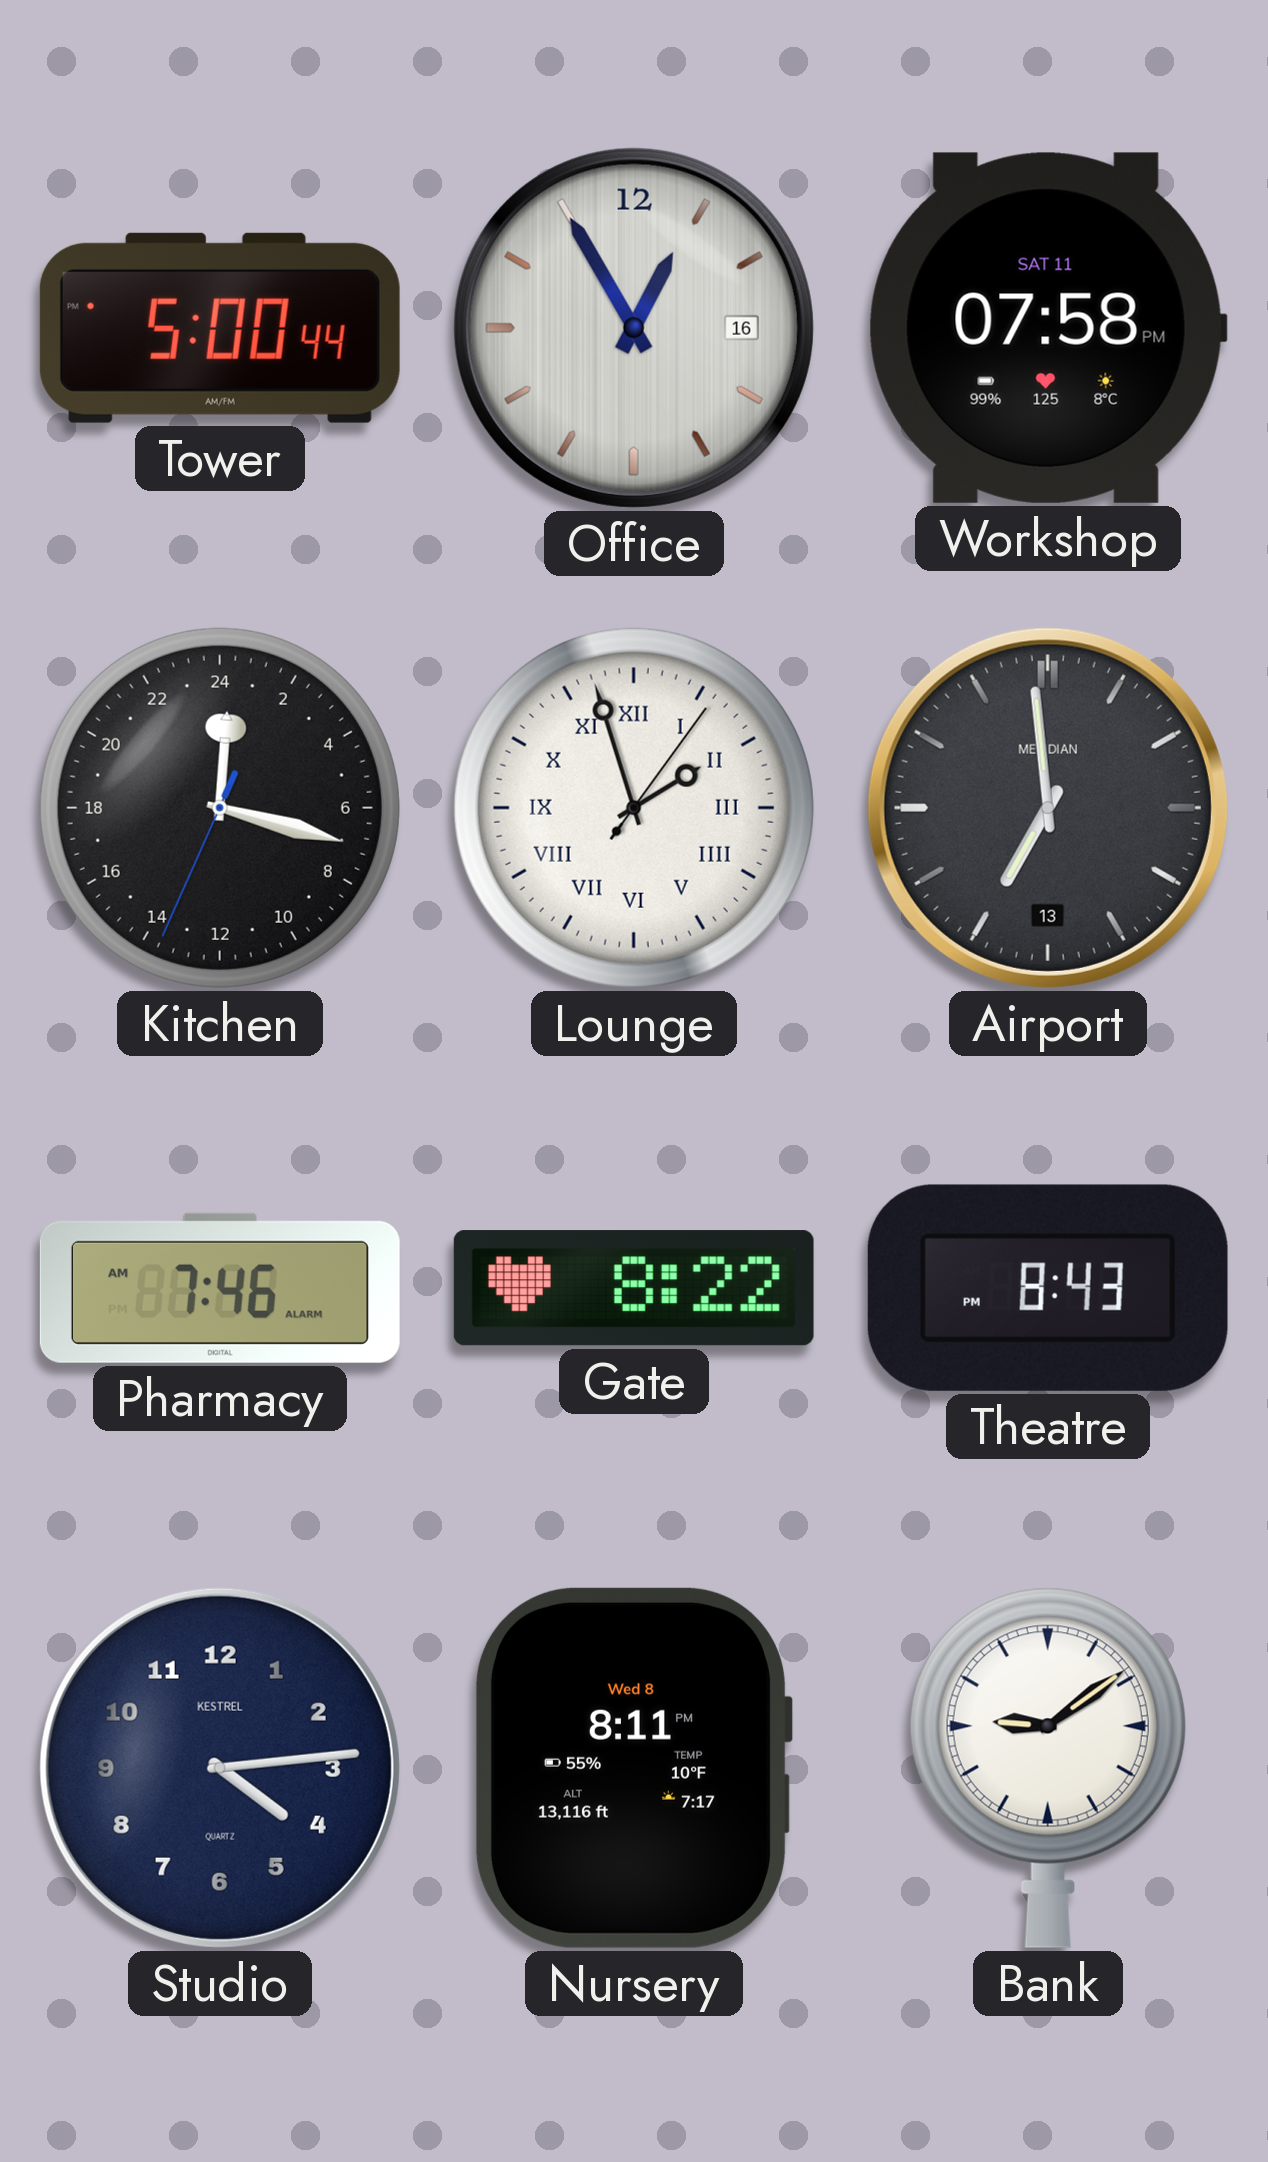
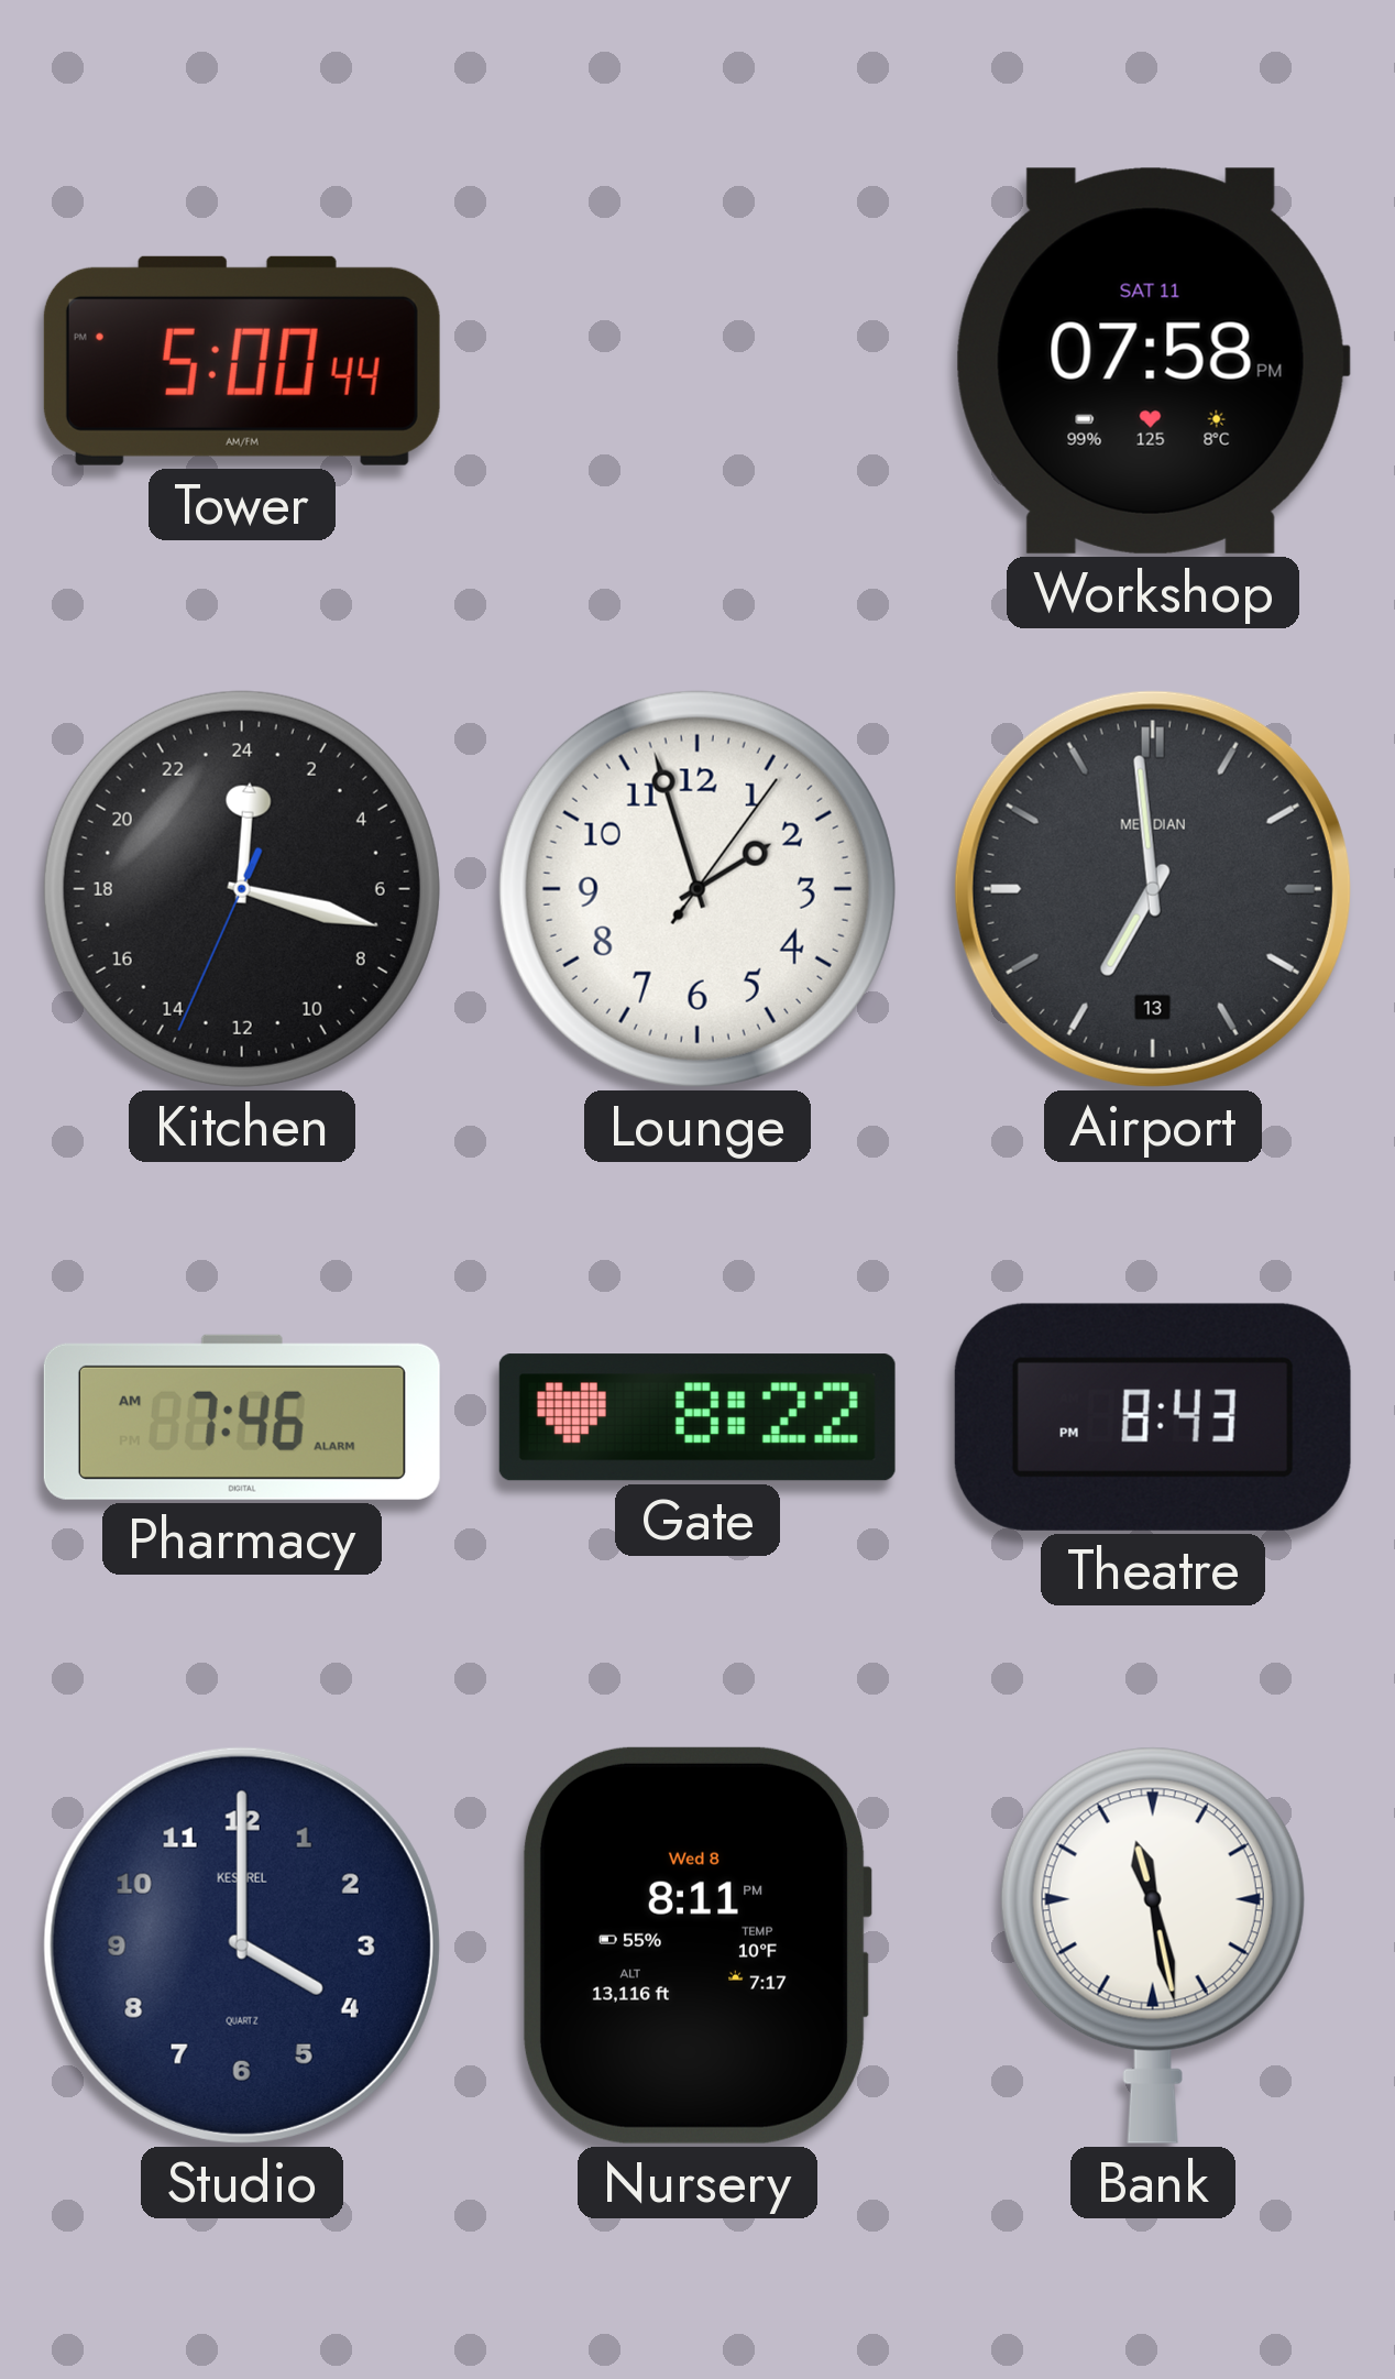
Office: 12:55 -> none
Lounge numerals: Roman -> Arabic
Studio: 4:14 -> 4:00
Bank: 9:09 -> 11:28
